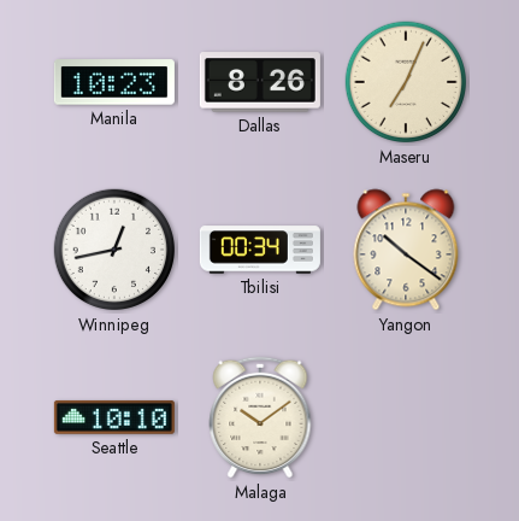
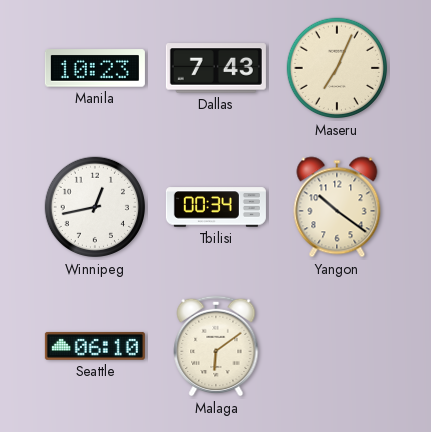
Dallas: 8:26 -> 7:43
Seattle: 10:10 -> 06:10
Malaga: 10:09 -> 6:09
